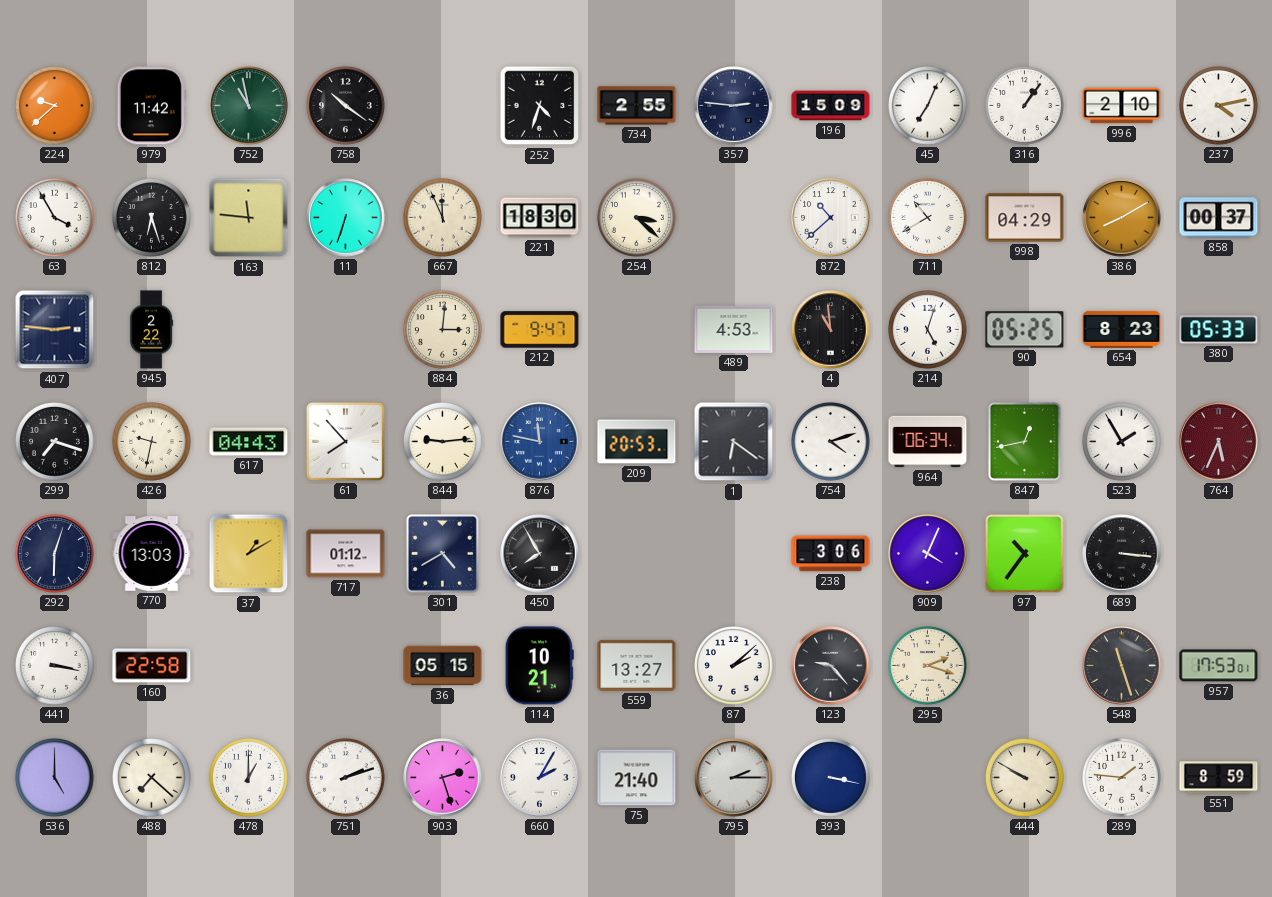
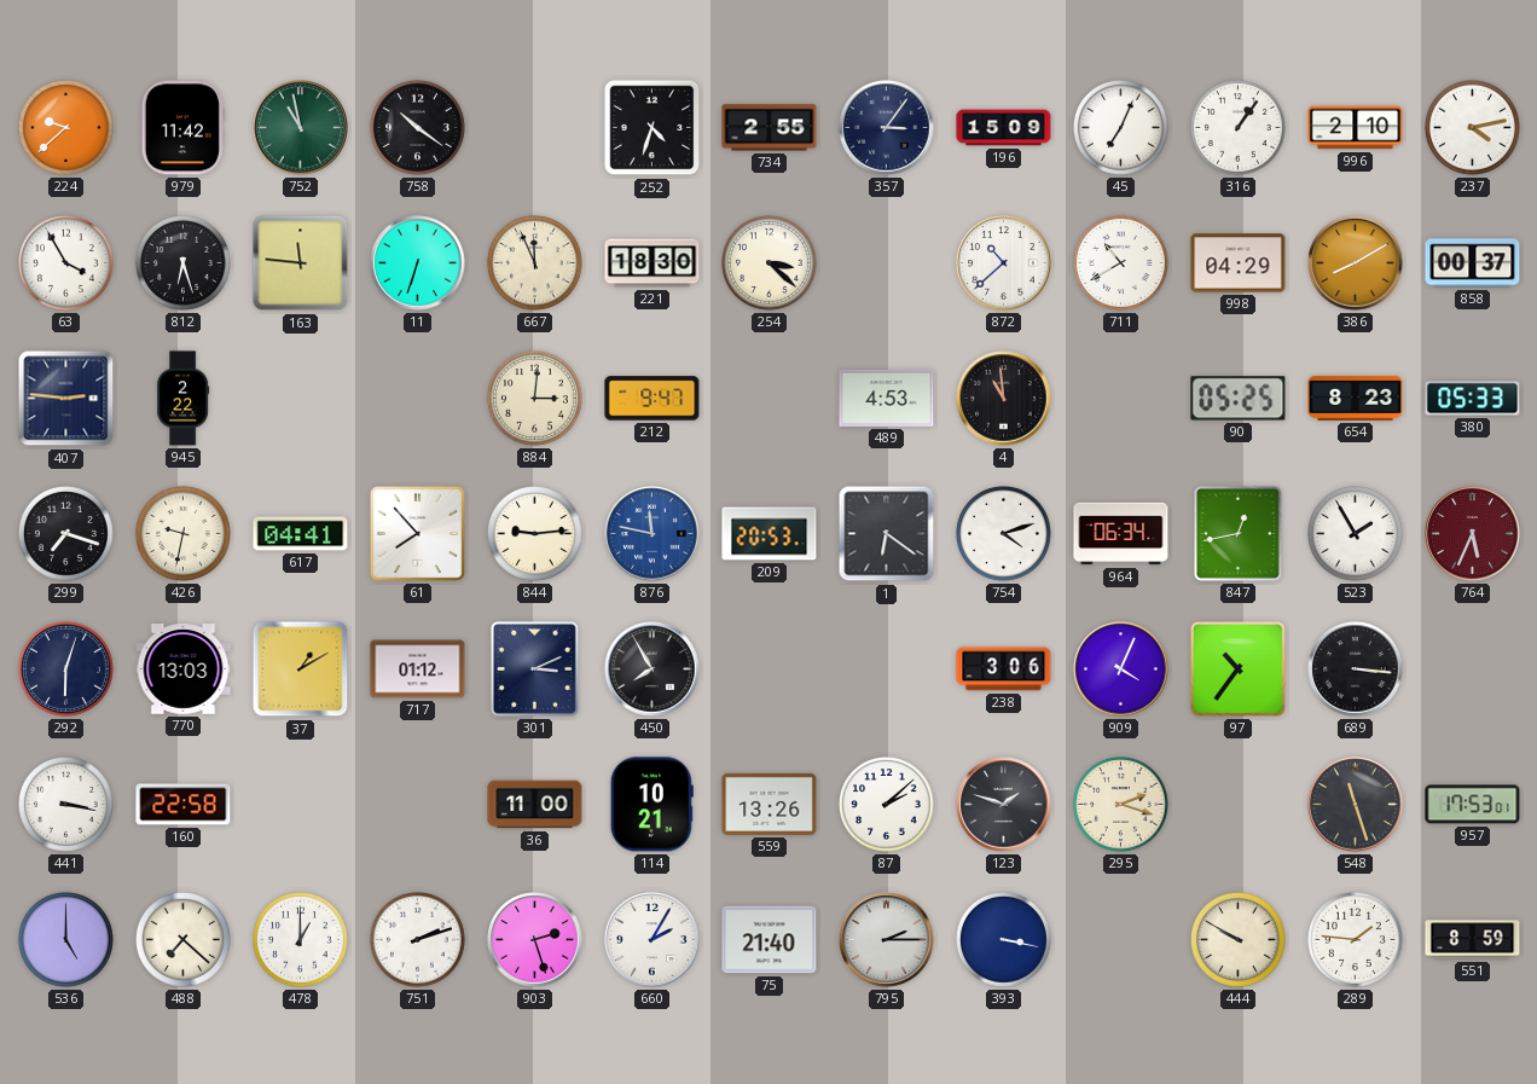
357: 2:46 -> 3:06
214: 5:03 -> none
617: 04:43 -> 04:41
301: 4:40 -> 3:11
36: 05:15 -> 11:00
559: 13:27 -> 13:26
123: 9:23 -> 1:48
